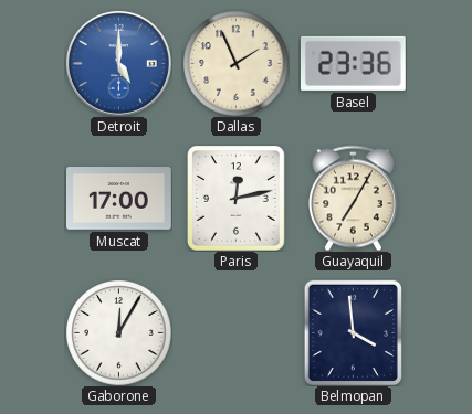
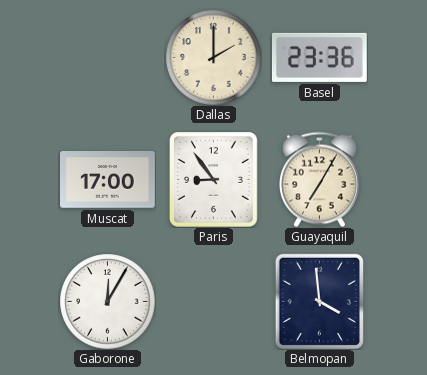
Detroit: 5:00 -> none
Dallas: 1:56 -> 2:00
Paris: 12:13 -> 8:54
